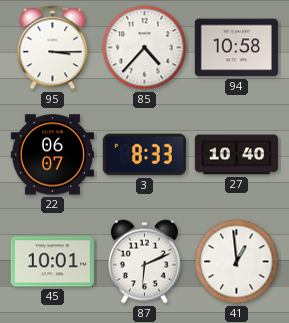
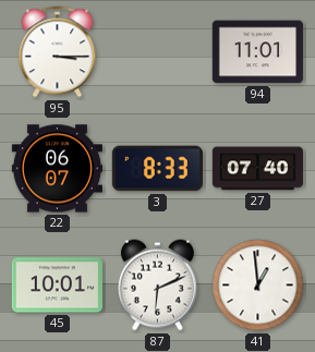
85: 4:37 -> none
94: 10:58 -> 11:01
27: 10:40 -> 07:40
